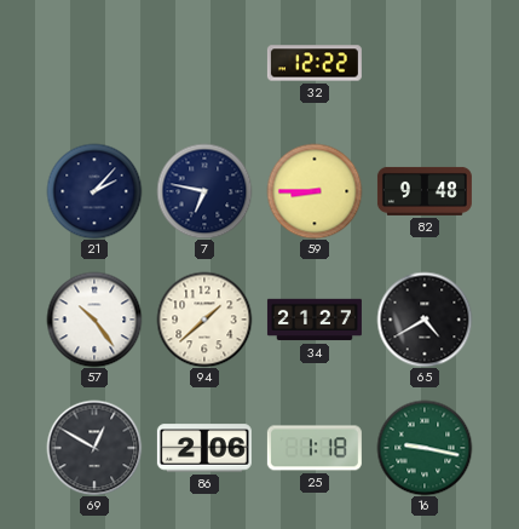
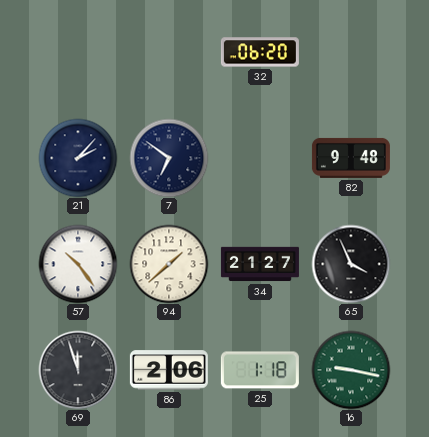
32: 12:22 -> 06:20
7: 6:47 -> 6:51
59: 8:45 -> none
65: 4:40 -> 3:56
69: 12:50 -> 11:57
